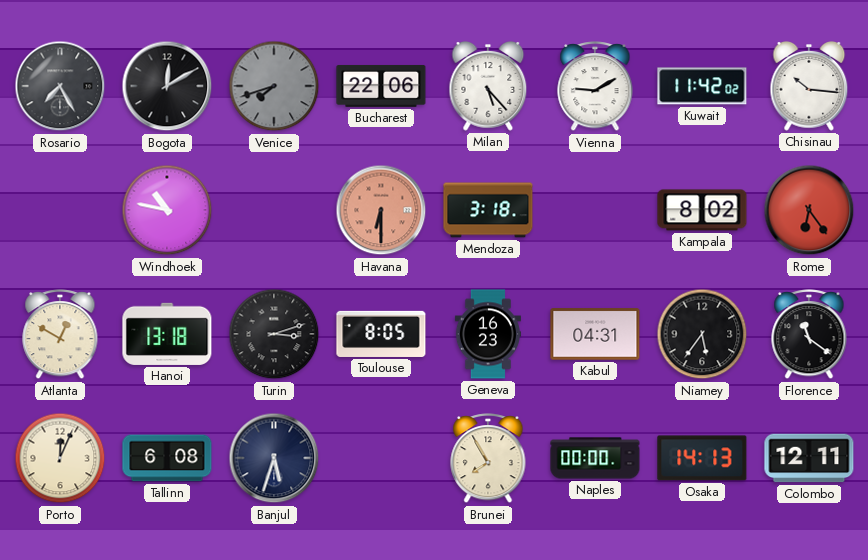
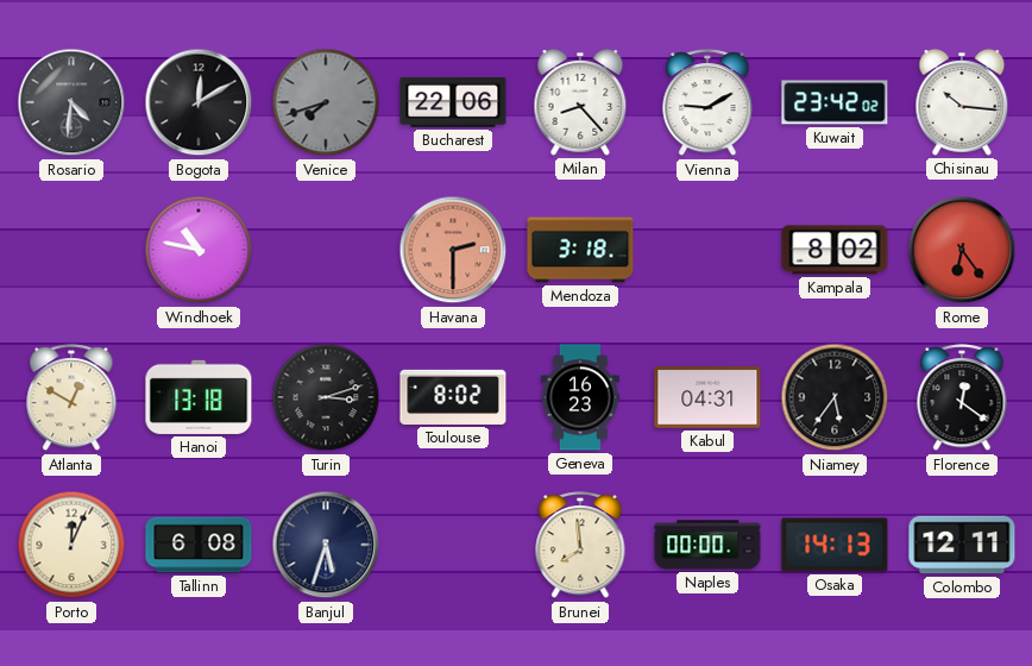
Rosario: 7:25 -> 4:31
Milan: 5:23 -> 8:23
Kuwait: 11:42 -> 23:42
Havana: 6:30 -> 2:30
Toulouse: 8:05 -> 8:02
Florence: 11:21 -> 12:21
Brunei: 7:55 -> 7:59
